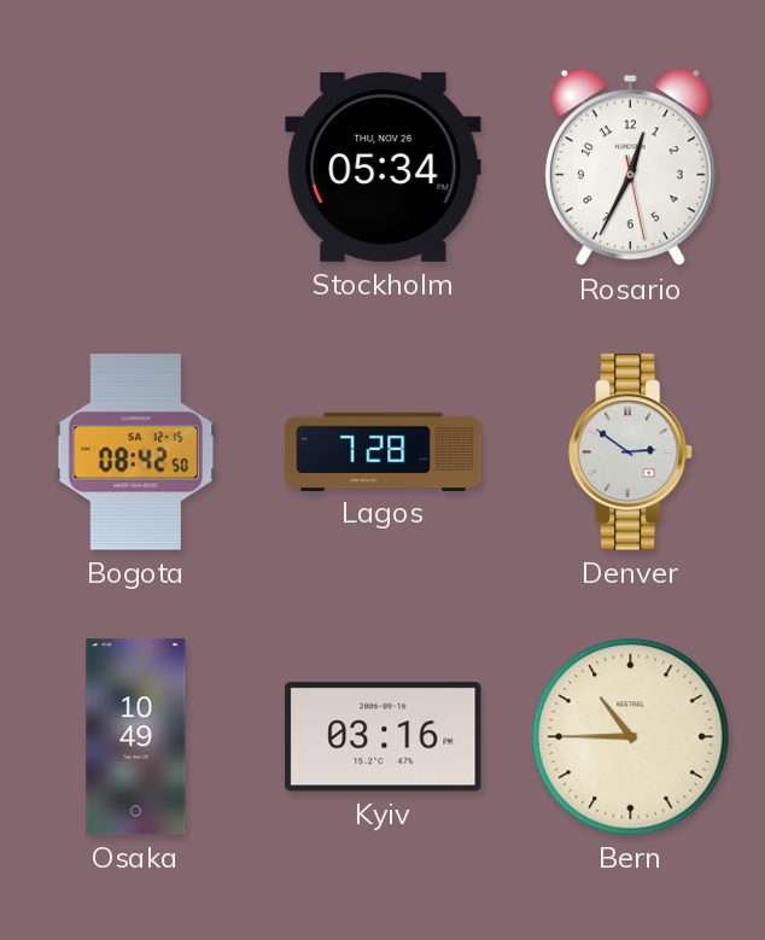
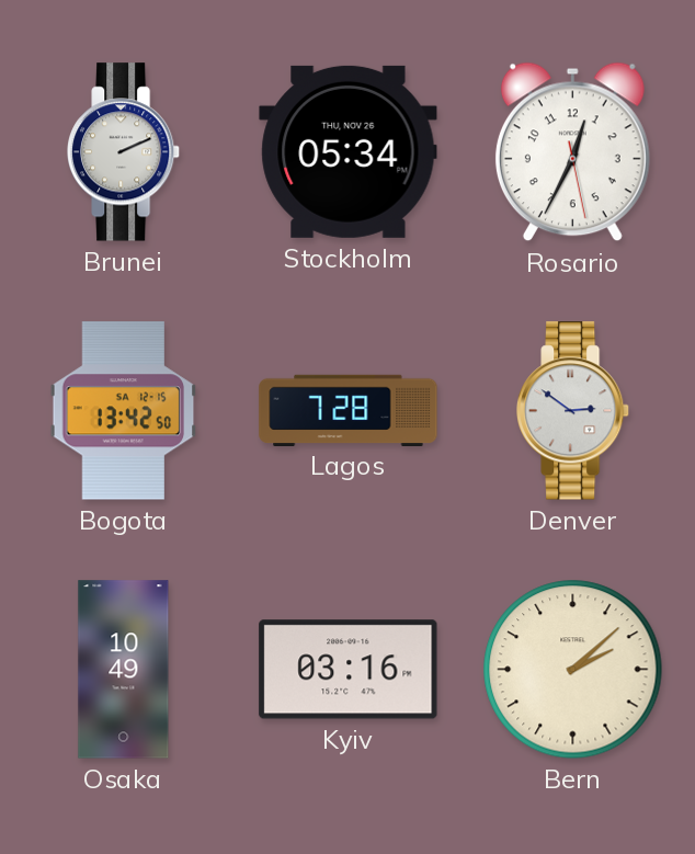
Brunei: none -> 2:11
Bogota: 08:42 -> 13:42
Bern: 10:45 -> 2:08
